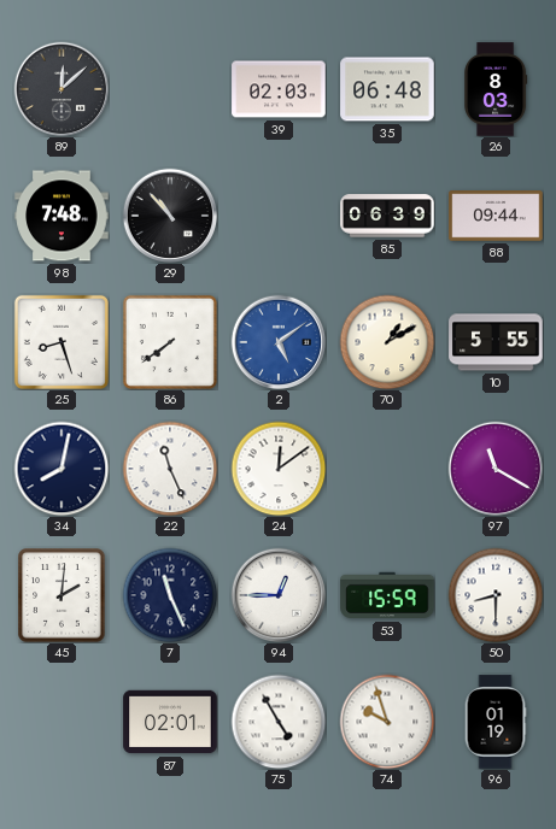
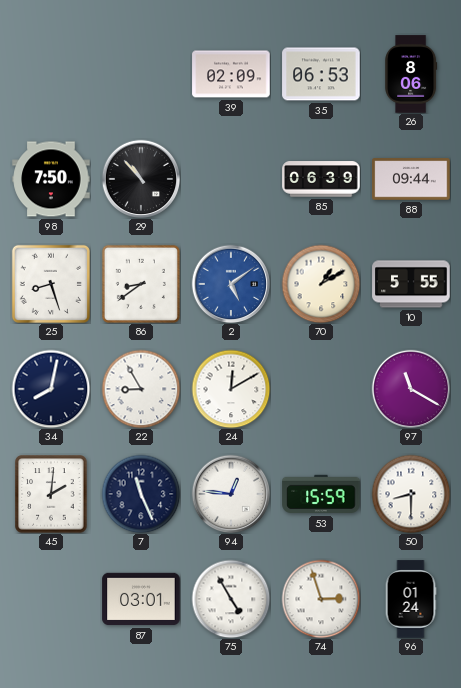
89: 12:08 -> none
39: 02:03 -> 02:09
35: 06:48 -> 06:53
26: 8:03 -> 8:06
98: 7:48 -> 7:50
86: 7:39 -> 8:39
22: 11:26 -> 8:55
24: 12:09 -> 12:10
94: 12:45 -> 12:46
87: 02:01 -> 03:01
74: 9:57 -> 2:57
96: 01:19 -> 01:24
